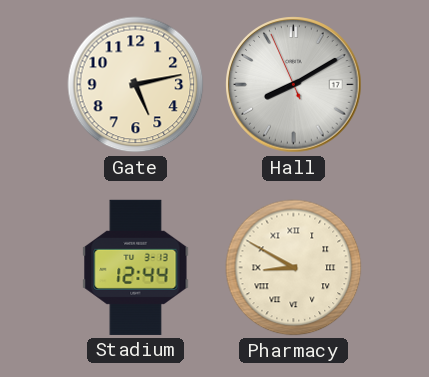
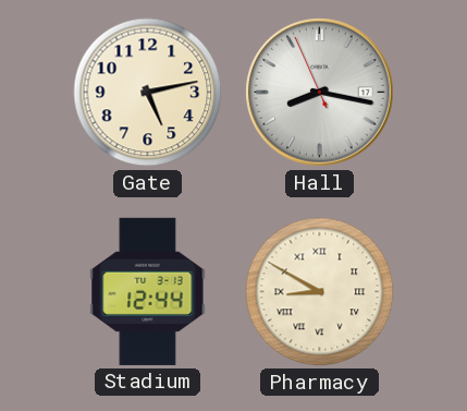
Hall: 8:09 -> 8:16
